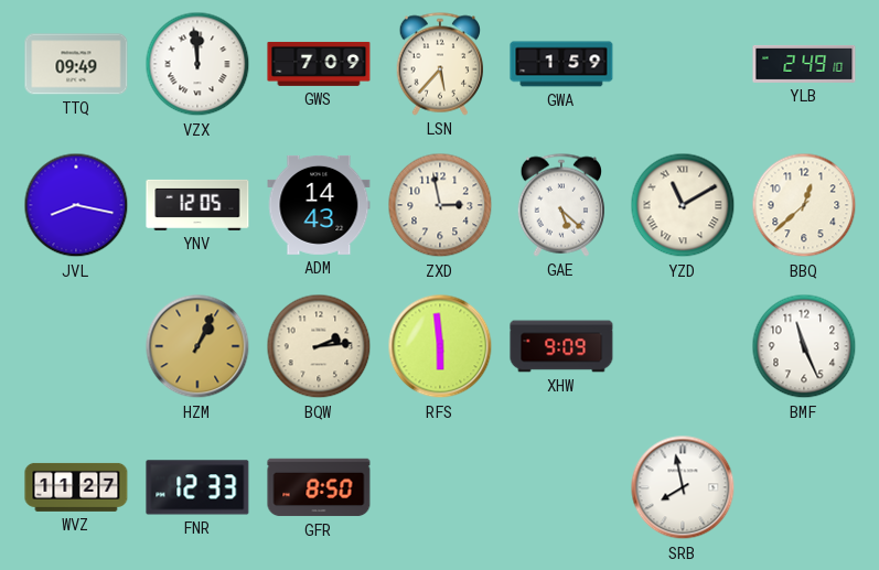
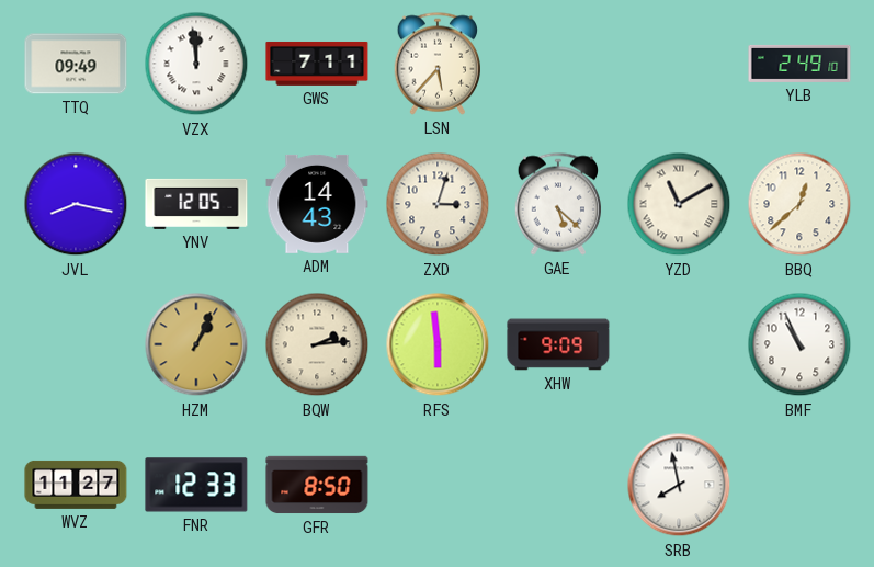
GWS: 7:09 -> 7:11
GWA: 1:59 -> none
ZXD: 2:58 -> 3:03
BMF: 11:26 -> 10:56
